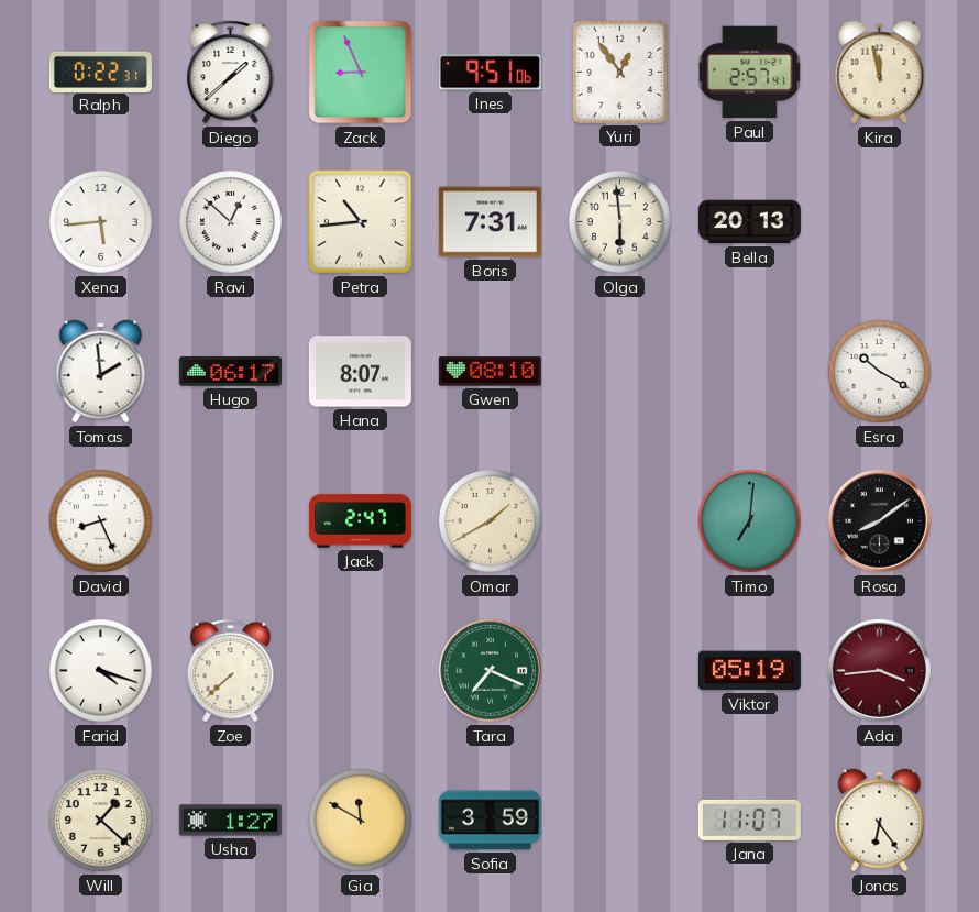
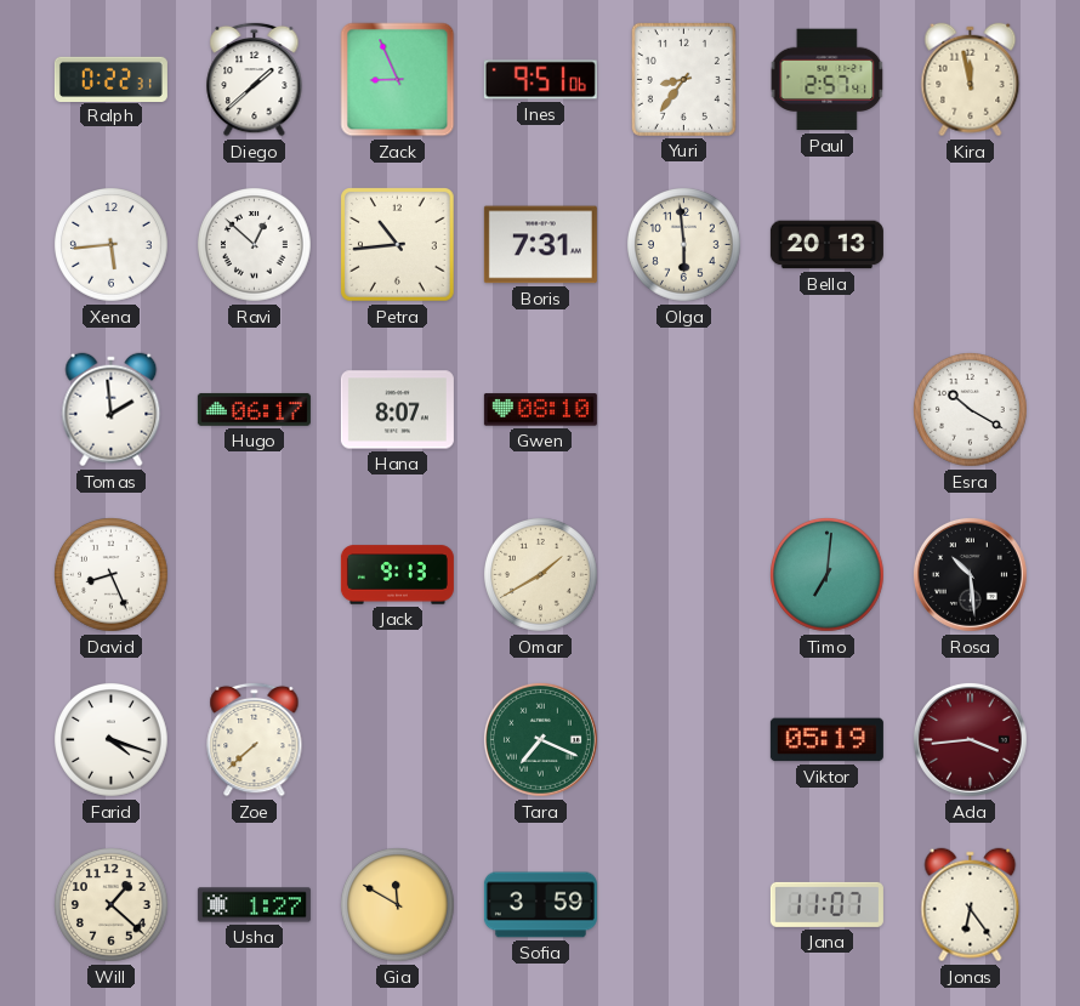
Yuri: 12:54 -> 8:36
Jack: 2:47 -> 9:13
Rosa: 8:09 -> 10:29
